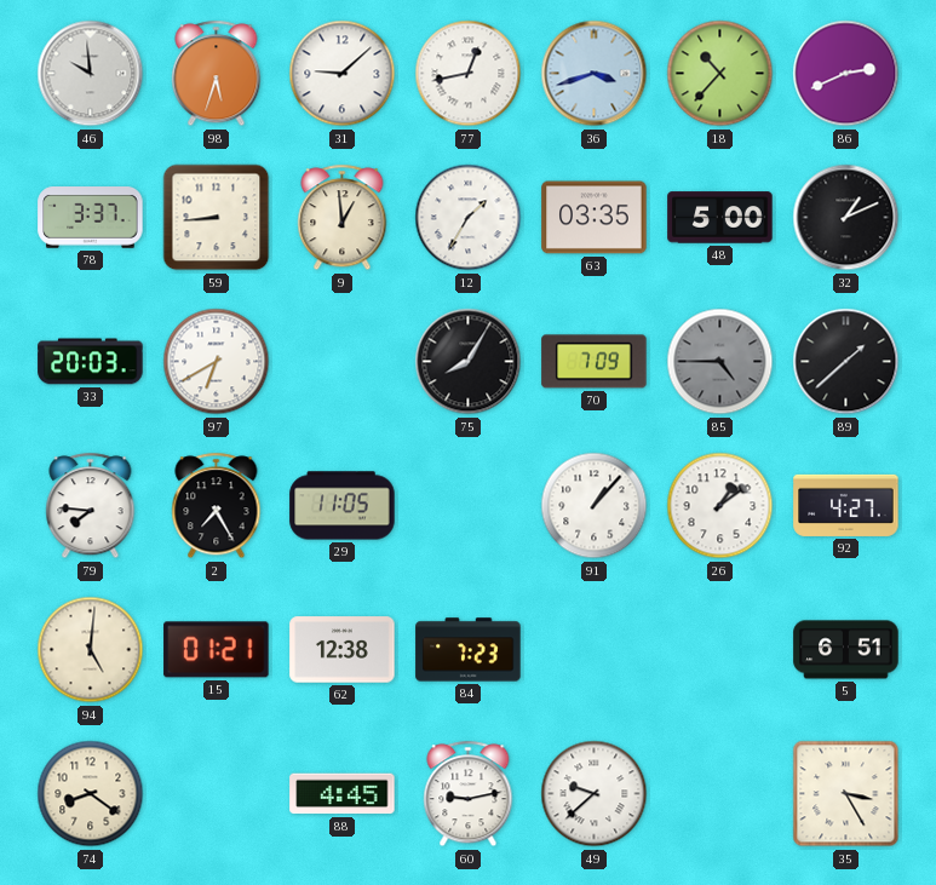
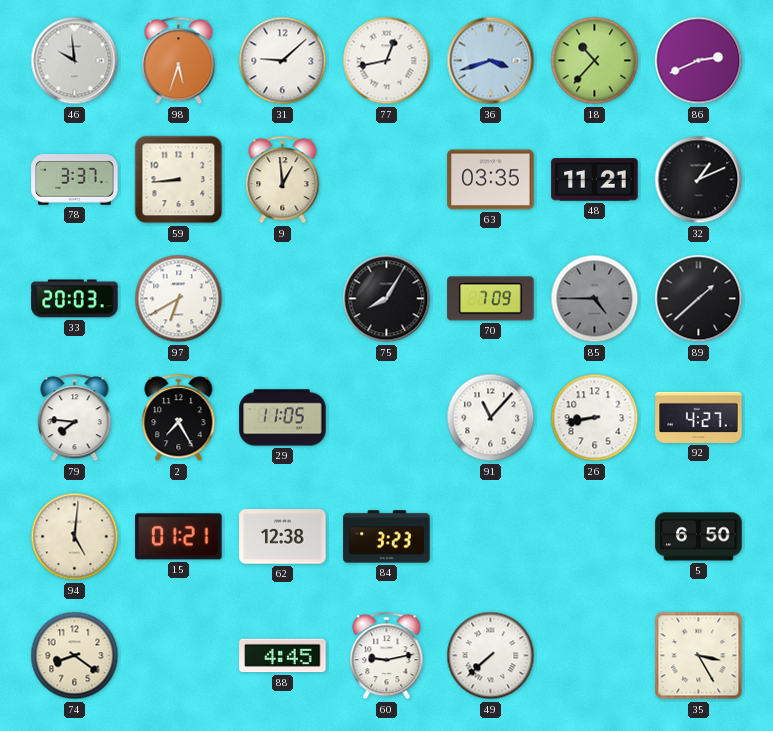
12: 1:35 -> none
48: 5:00 -> 11:21
91: 1:07 -> 11:07
26: 1:09 -> 8:43
84: 7:23 -> 3:23
5: 6:51 -> 6:50
49: 9:38 -> 7:38
